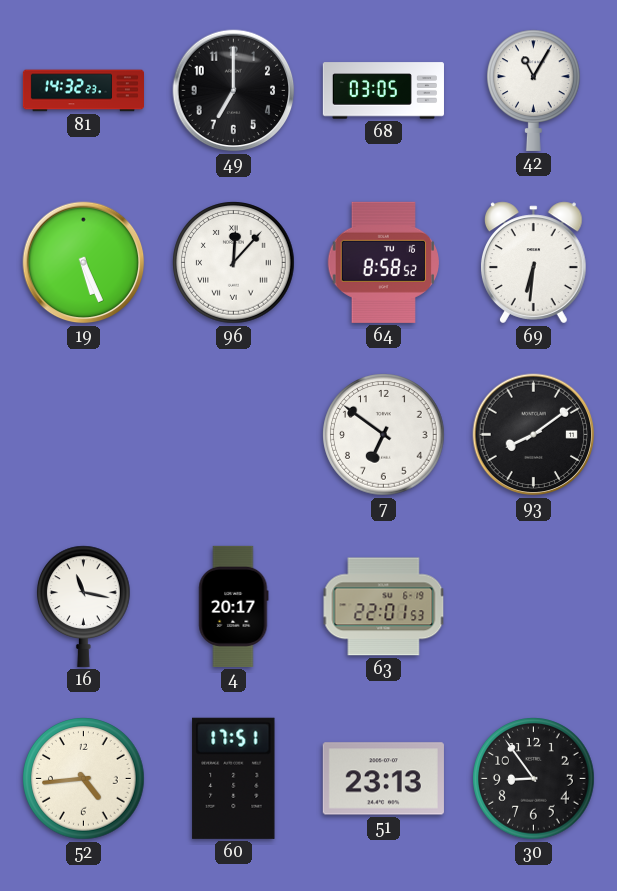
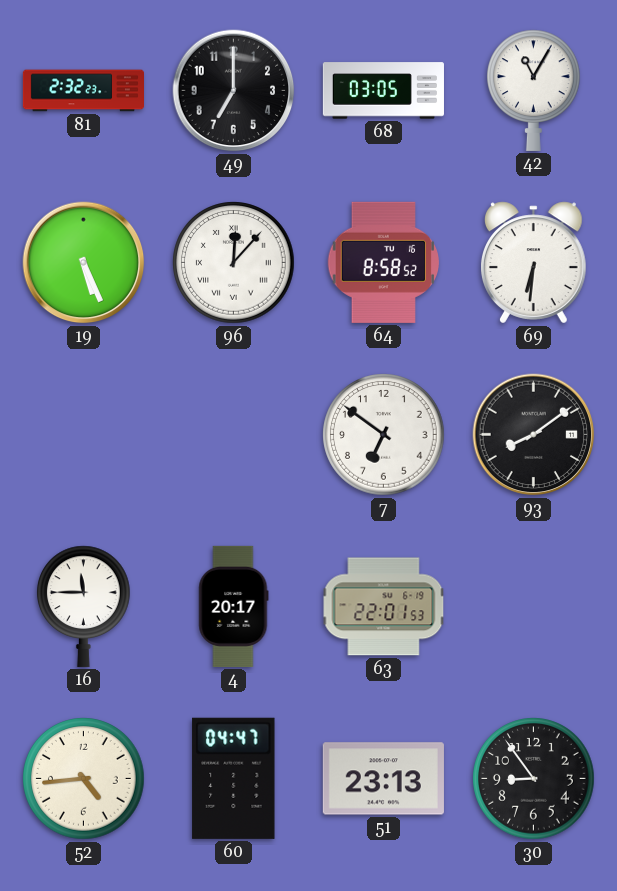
81: 14:32 -> 2:32
16: 11:17 -> 11:45
60: 17:51 -> 04:47
